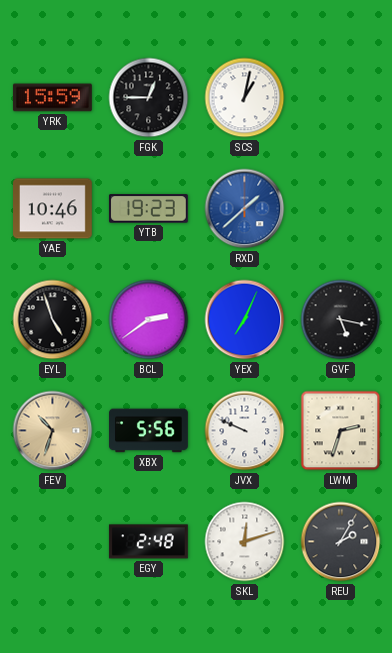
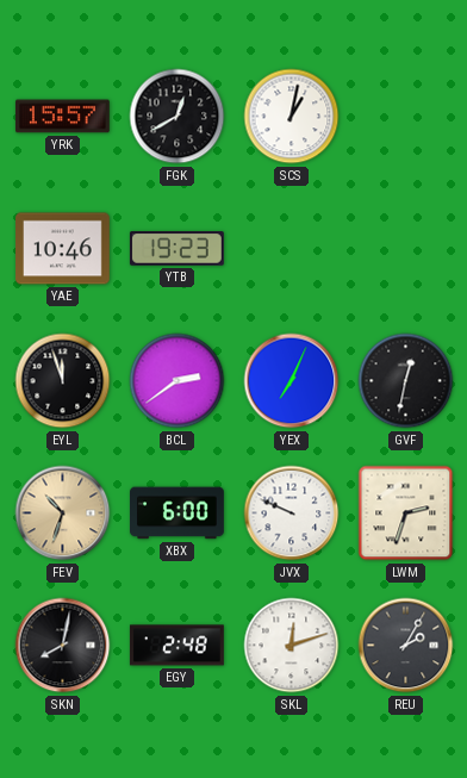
YRK: 15:59 -> 15:57
FGK: 12:45 -> 12:40
RXD: 1:38 -> none
EYL: 4:57 -> 11:57
GVF: 5:17 -> 12:32
XBX: 5:56 -> 6:00
SKN: none -> 8:02
